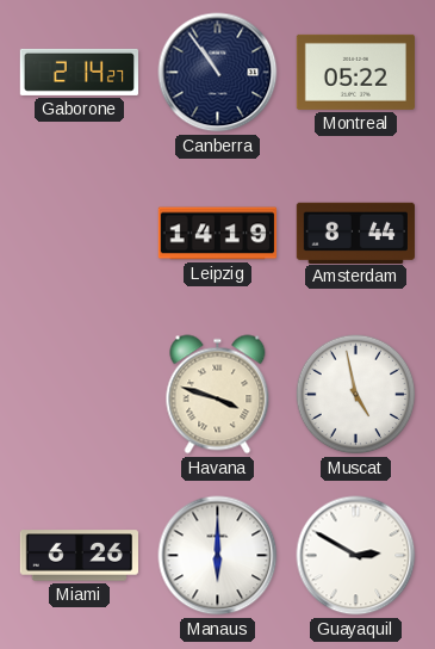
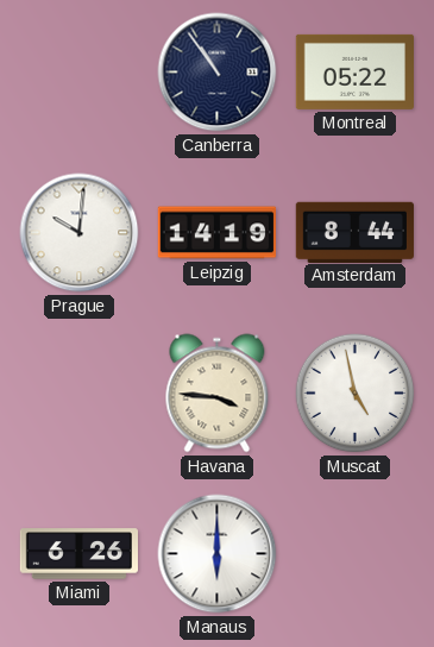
Gaborone: 2:14 -> none
Prague: none -> 10:01
Havana: 3:48 -> 3:46
Guayaquil: 2:50 -> none
